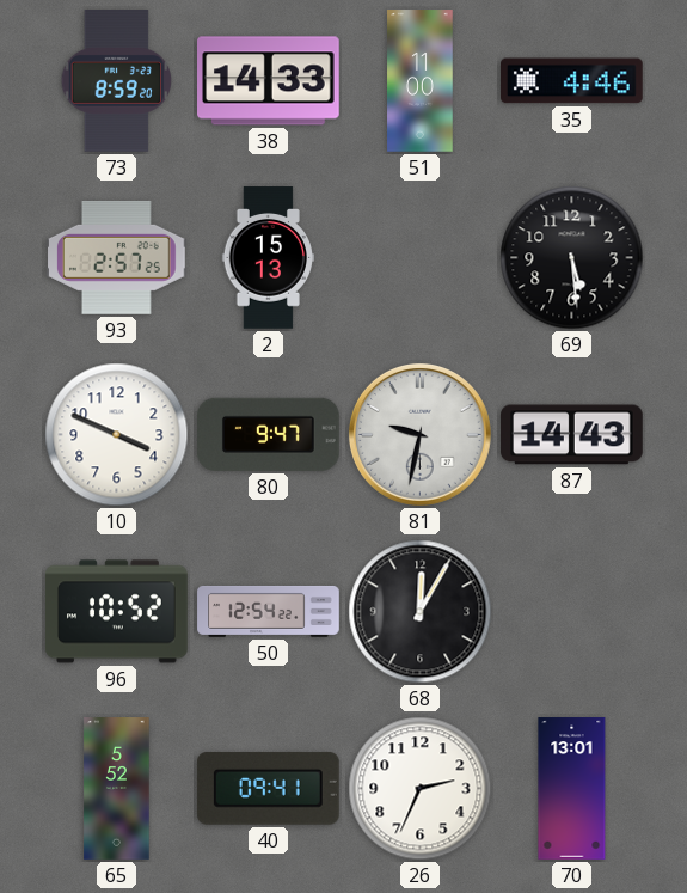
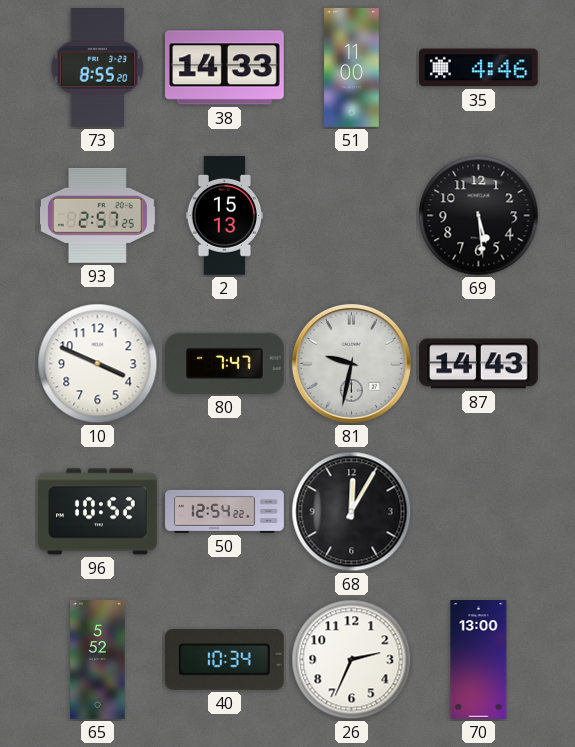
73: 8:59 -> 8:55
80: 9:47 -> 7:47
40: 09:41 -> 10:34
70: 13:01 -> 13:00
